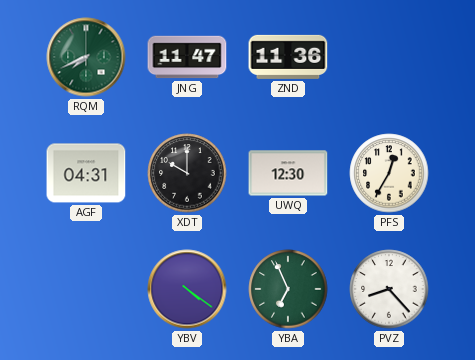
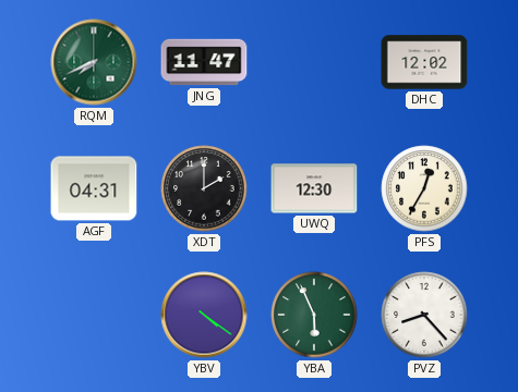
ZND: 11:36 -> none
DHC: none -> 12:02
XDT: 10:00 -> 2:00
YBA: 6:56 -> 5:56
